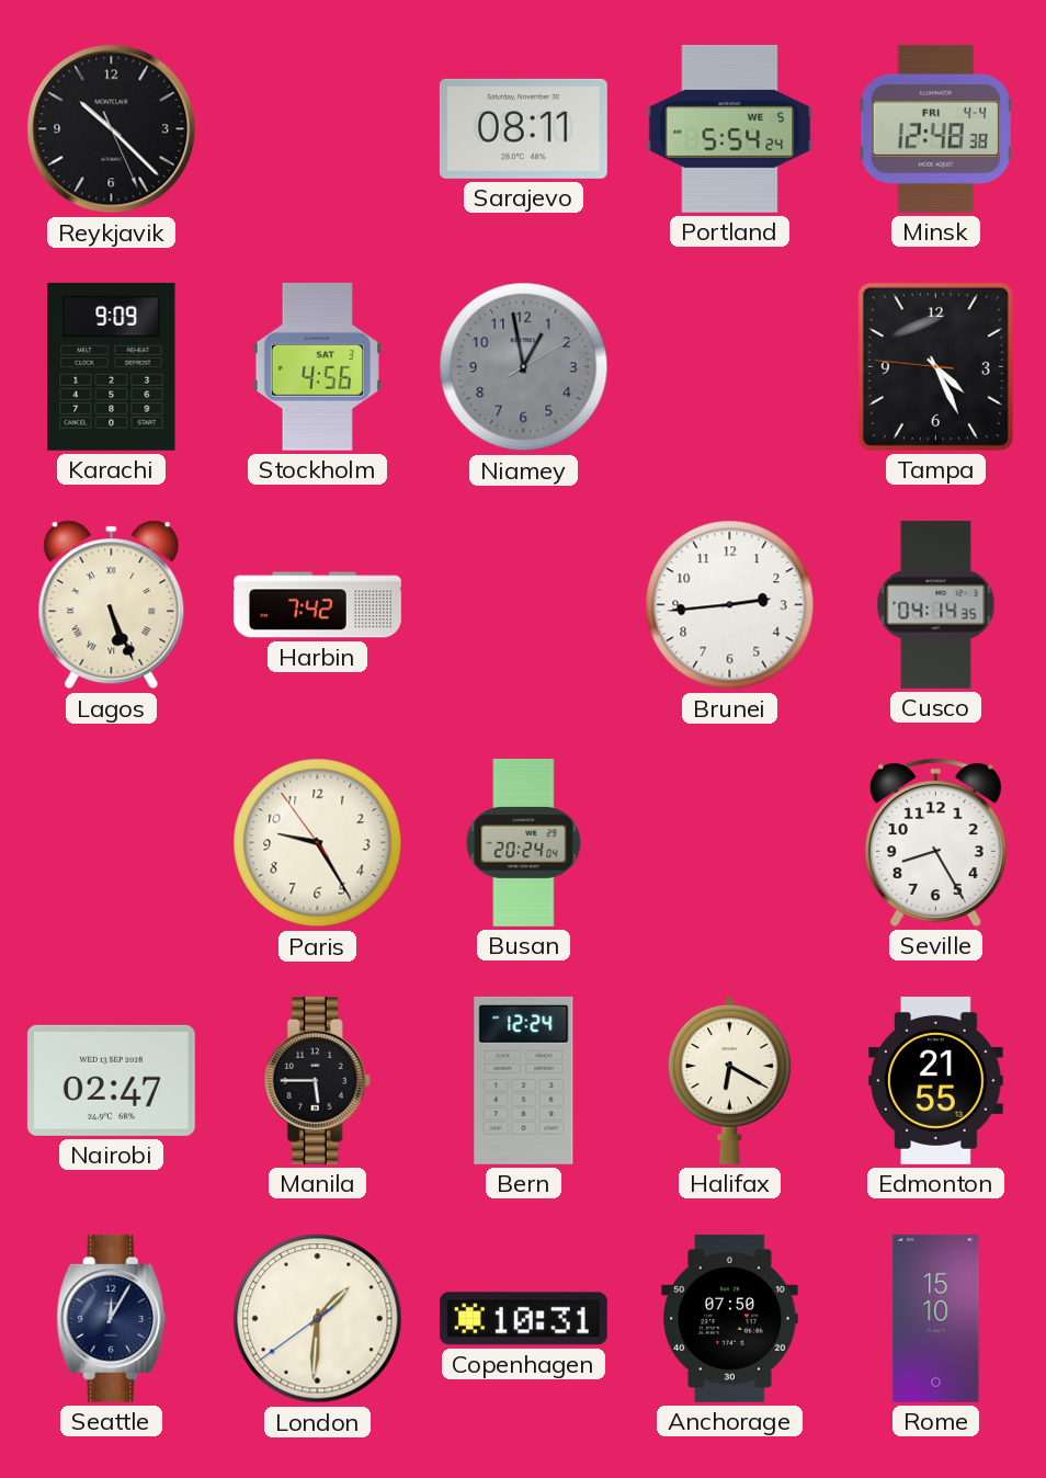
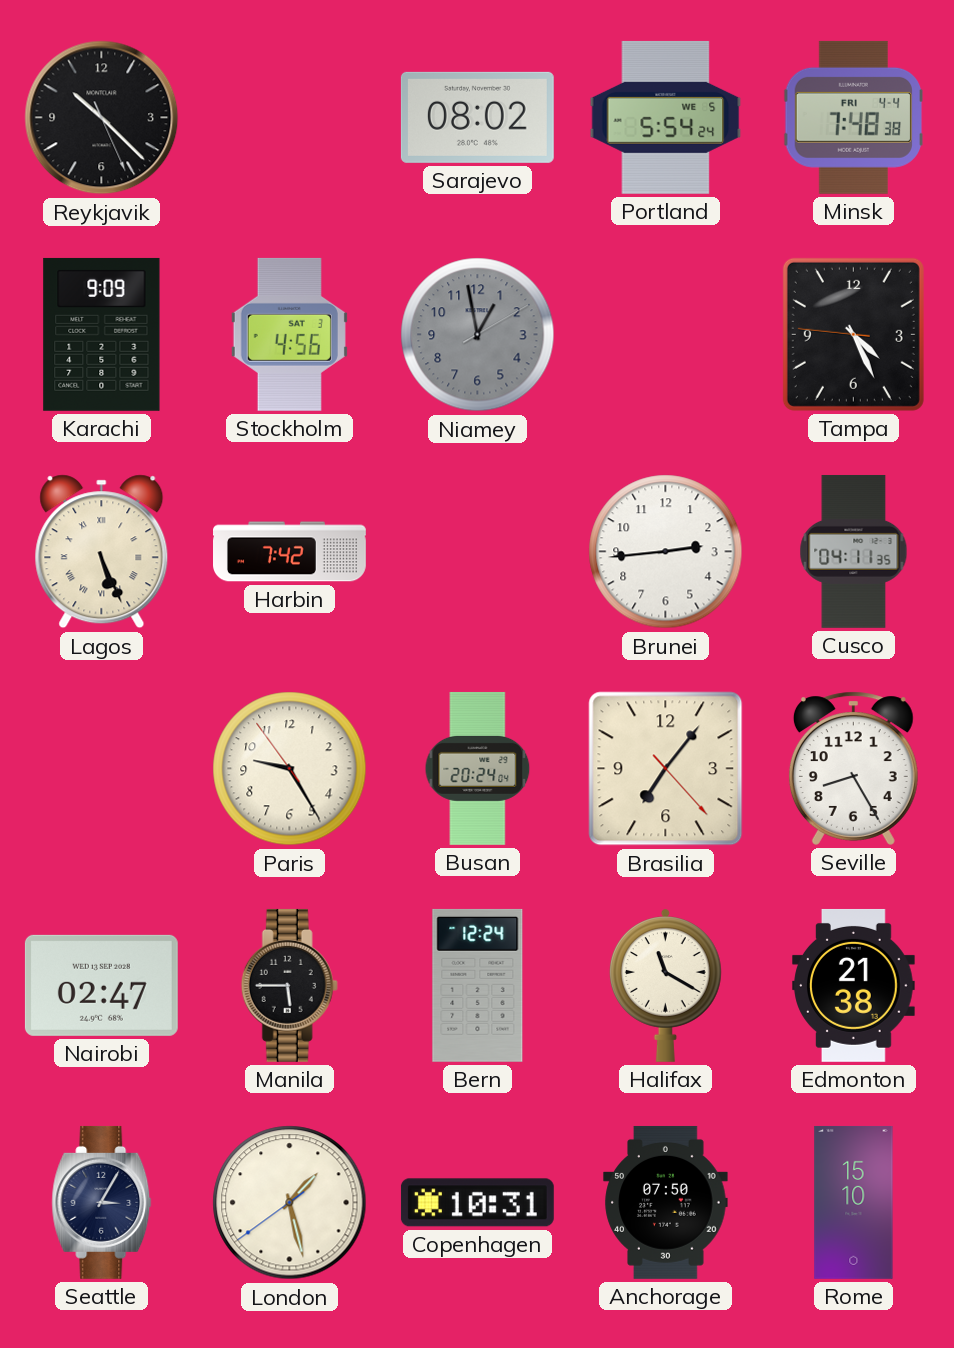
Sarajevo: 08:11 -> 08:02
Minsk: 12:48 -> 7:48
Cusco: 04:14 -> 04:11
Brasilia: none -> 7:06
Halifax: 6:20 -> 11:20
Edmonton: 21:55 -> 21:38
Seattle: 12:05 -> 3:05
London: 1:30 -> 1:27
